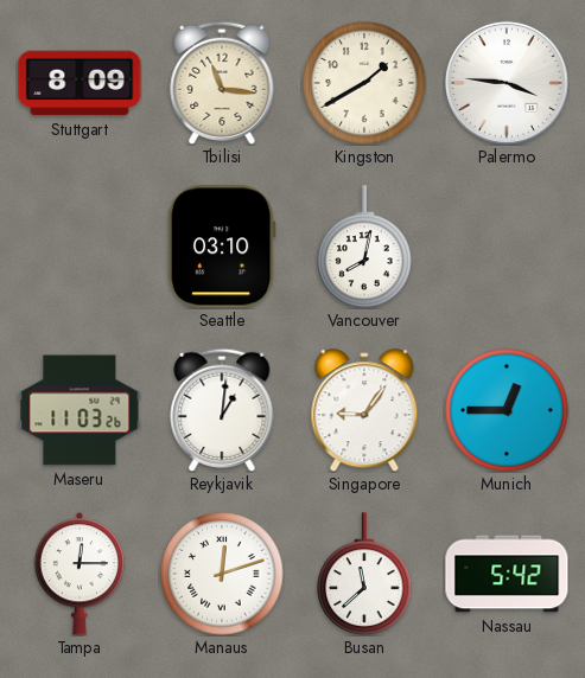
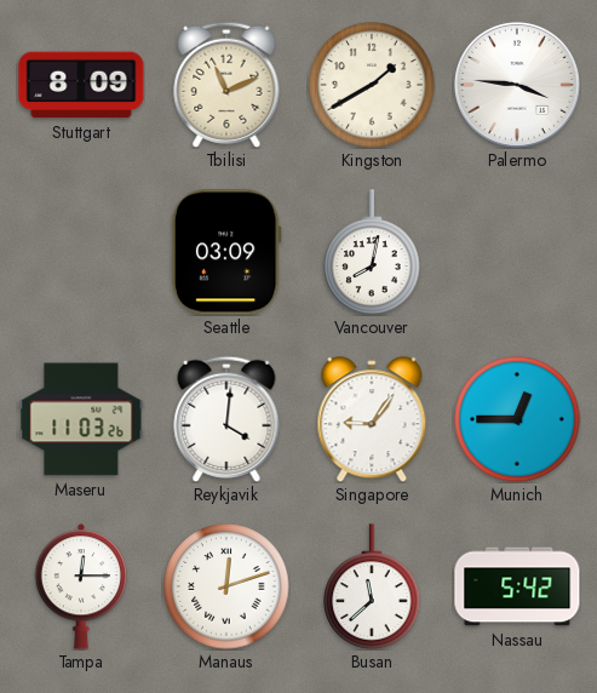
Tbilisi: 11:16 -> 11:11
Seattle: 03:10 -> 03:09
Reykjavik: 1:01 -> 4:01
